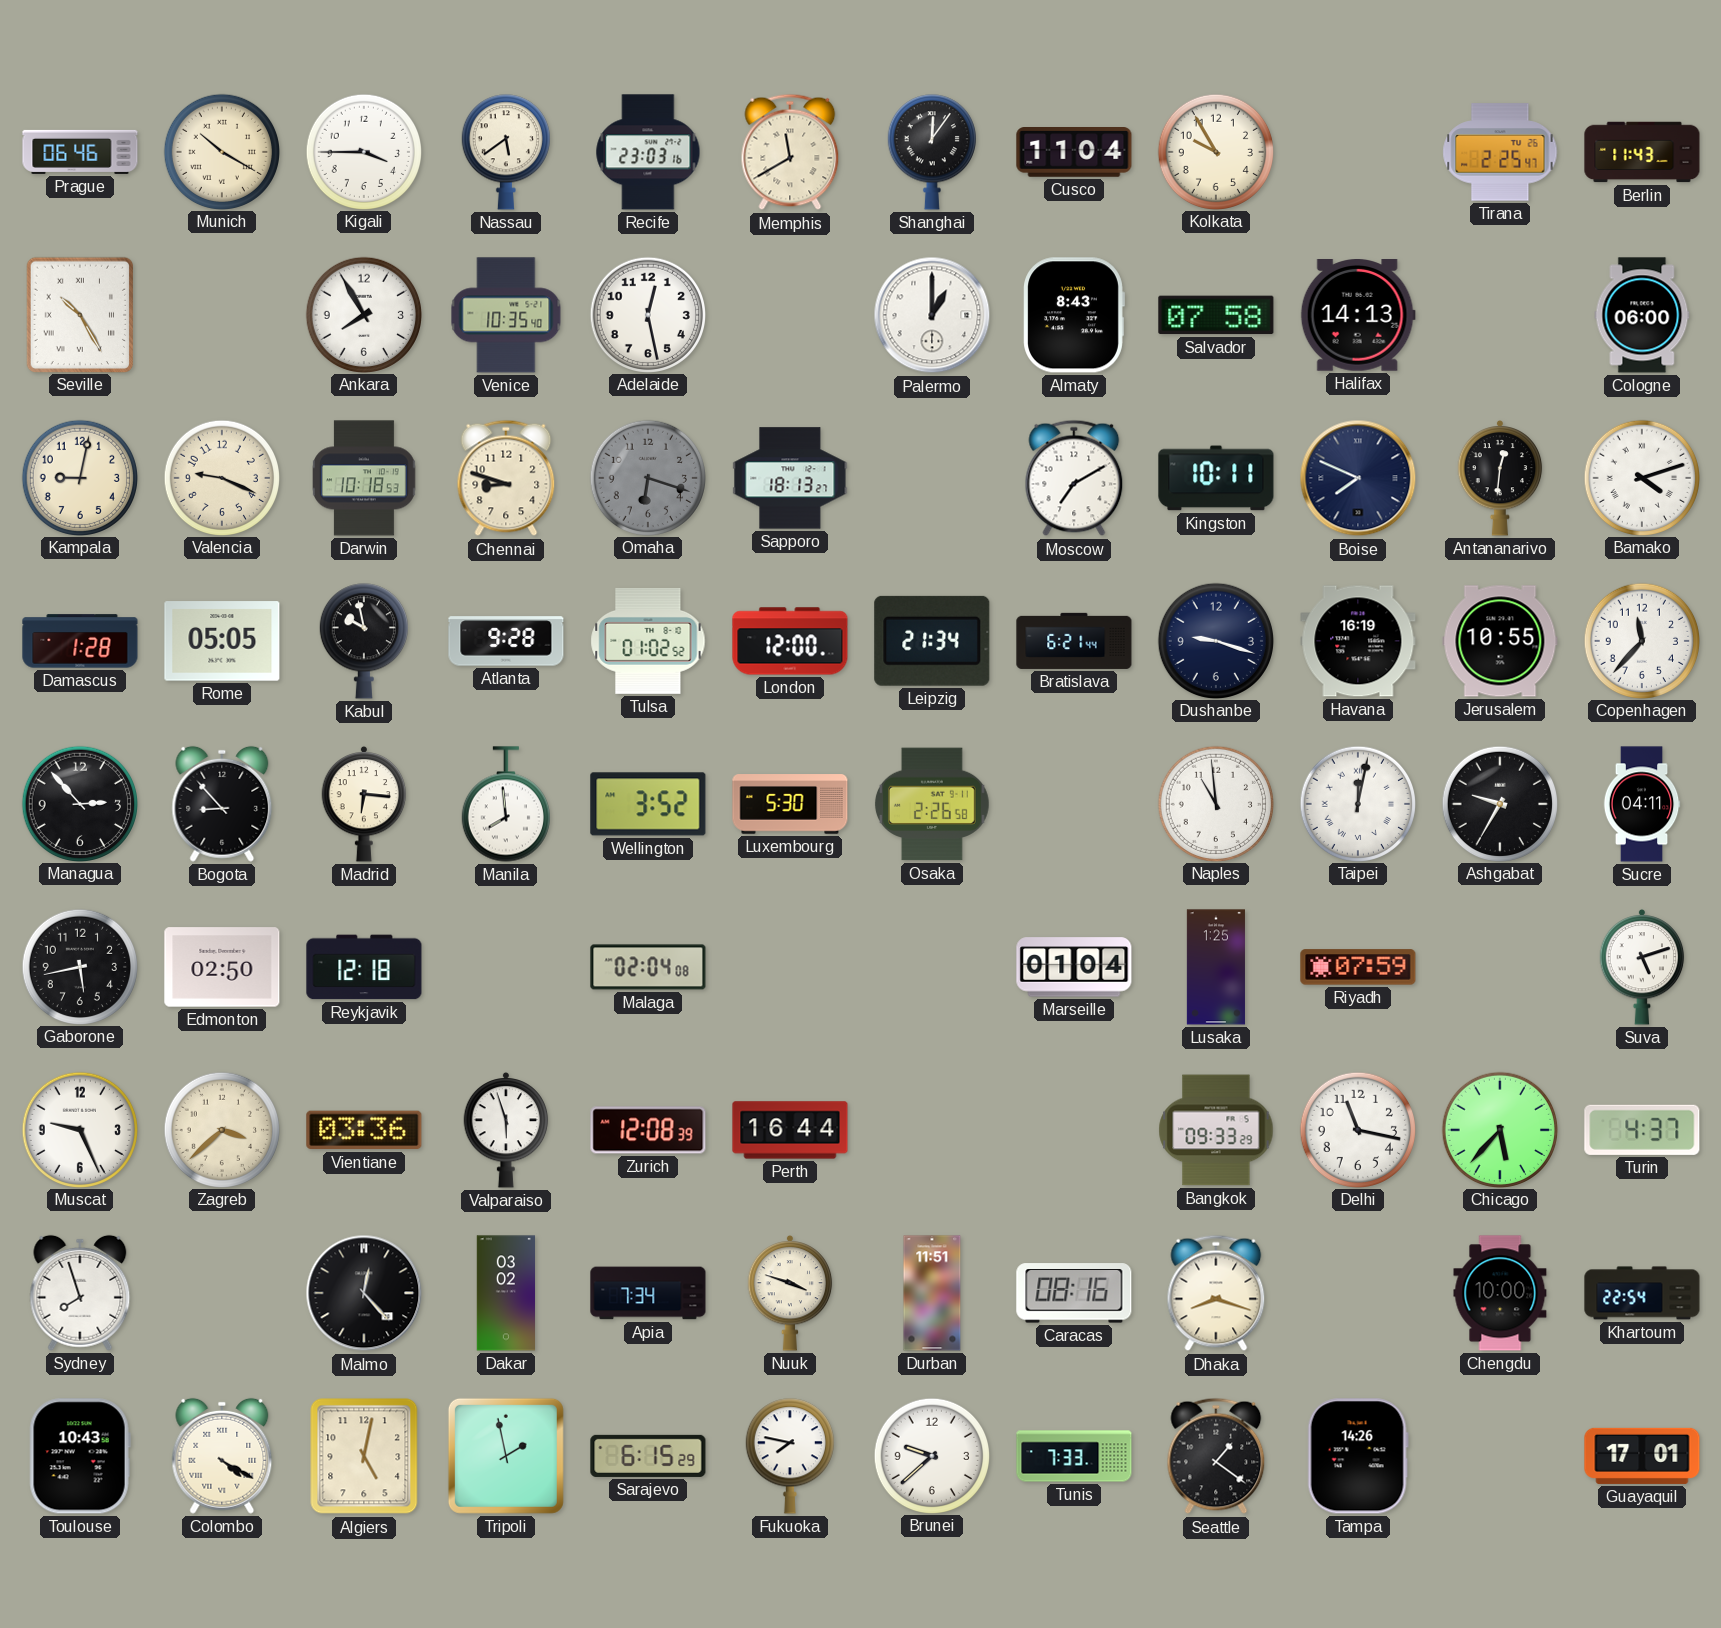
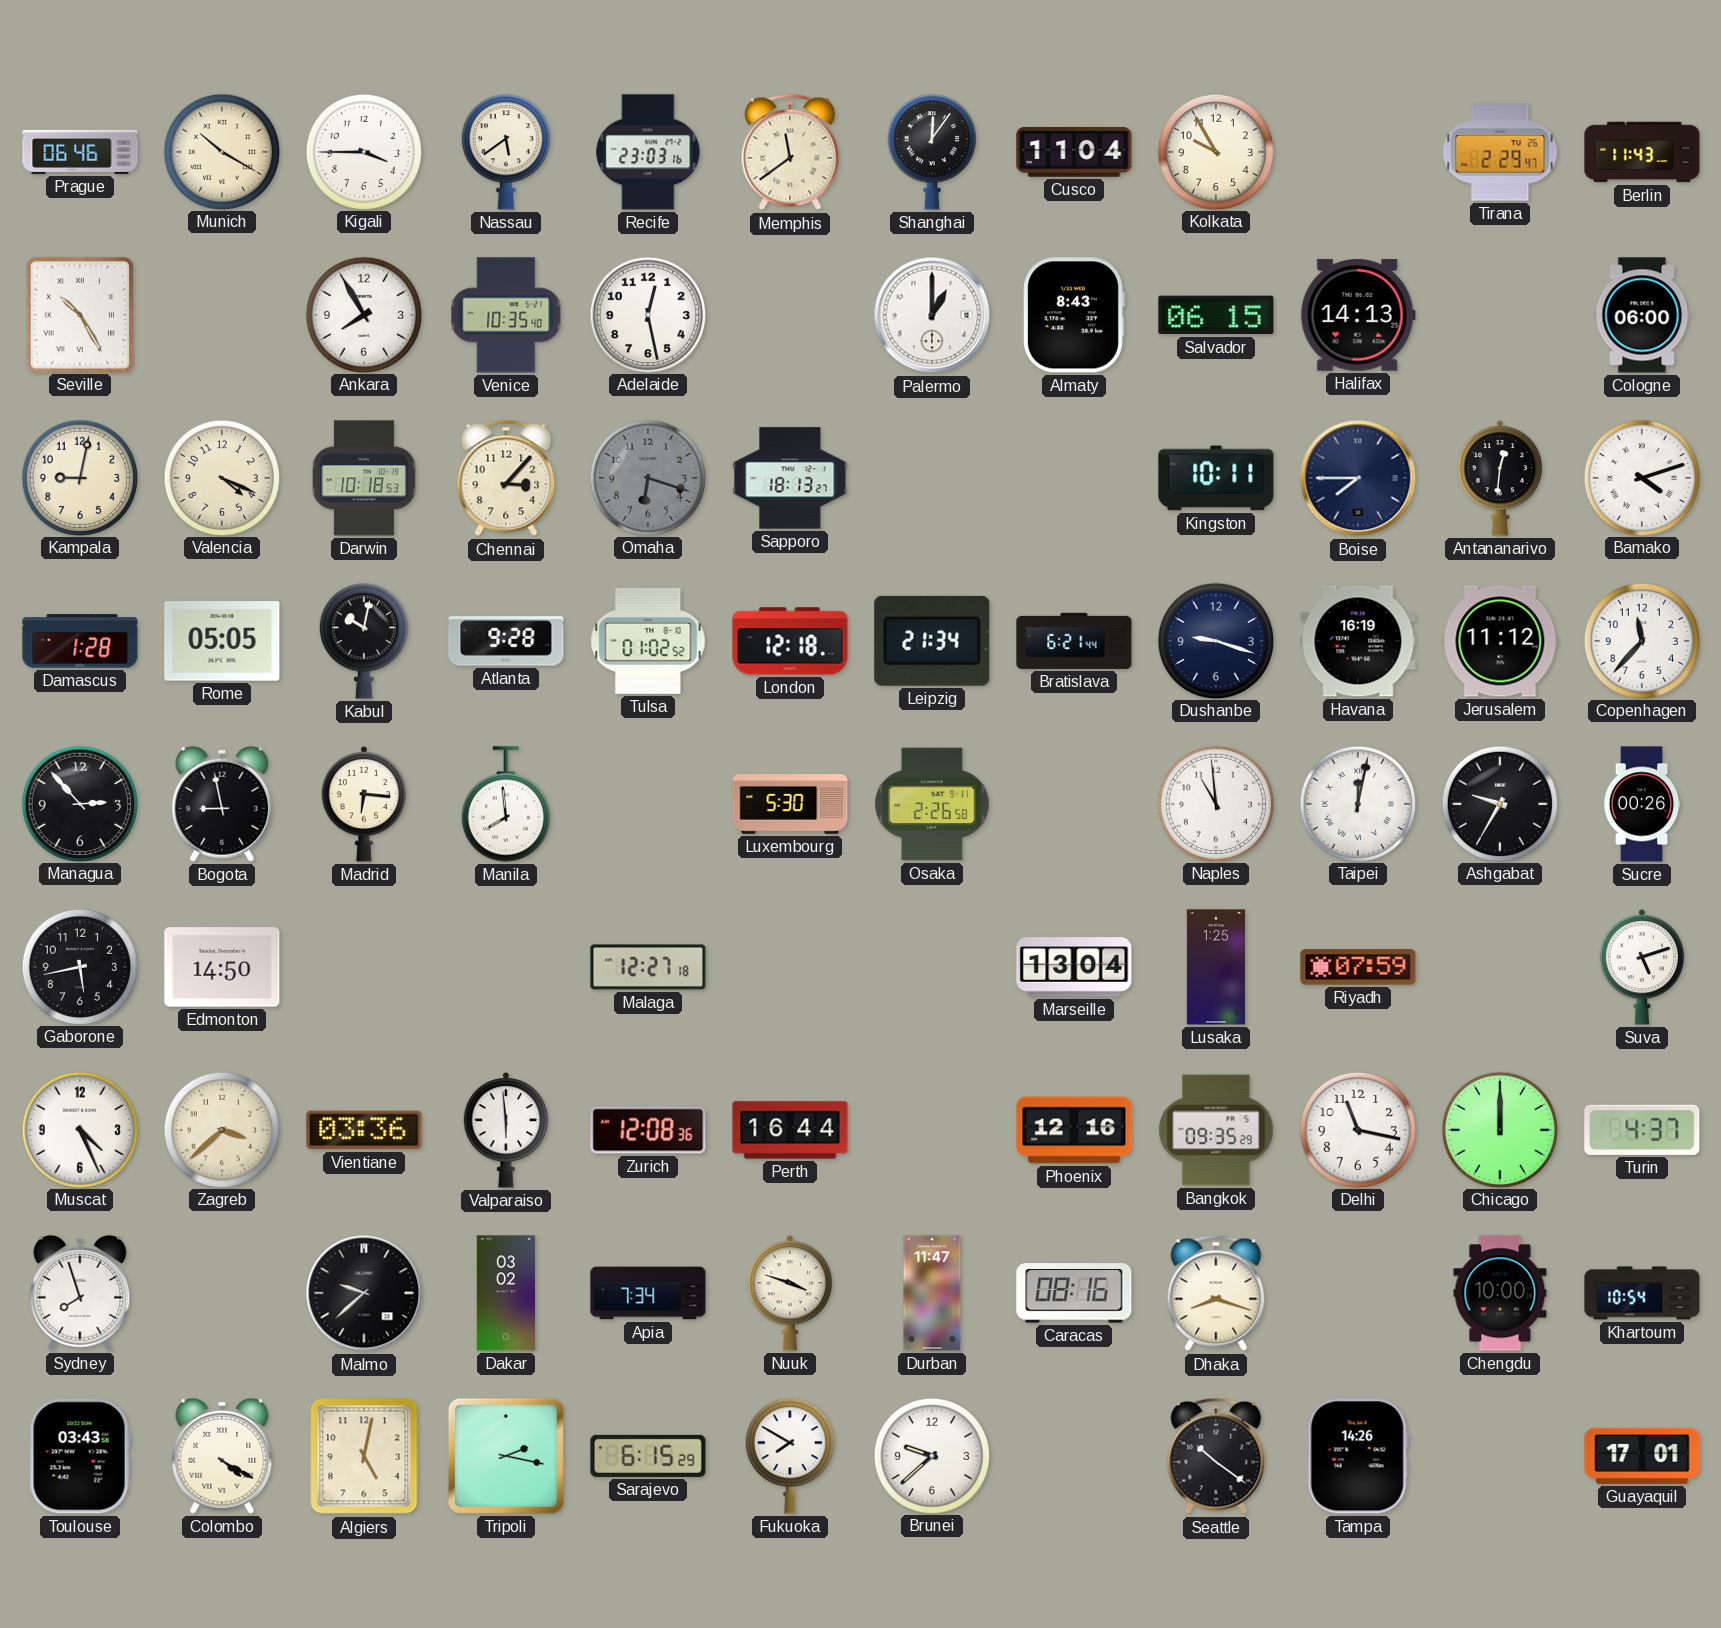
Memphis: 11:40 -> 11:39
Tirana: 2:25 -> 2:29
Salvador: 07:58 -> 06:15
Valencia: 9:19 -> 4:19
Chennai: 8:48 -> 3:07
Moscow: 7:10 -> none
Boise: 7:49 -> 7:45
Kabul: 9:58 -> 10:02
London: 12:00 -> 12:18
Jerusalem: 10:55 -> 11:12
Bogota: 8:53 -> 8:58
Wellington: 3:52 -> none
Sucre: 04:11 -> 00:26
Edmonton: 02:50 -> 14:50
Reykjavik: 12:18 -> none
Malaga: 02:04 -> 12:27
Marseille: 01:04 -> 13:04
Muscat: 9:26 -> 4:26
Valparaiso: 5:57 -> 5:59
Zurich: 12:08:39 -> 12:08:36
Phoenix: none -> 12:16
Bangkok: 09:33 -> 09:35
Chicago: 5:37 -> 12:00
Malmo: 12:23 -> 9:38
Durban: 11:51 -> 11:47
Khartoum: 22:54 -> 10:54
Toulouse: 10:43 -> 03:43
Tripoli: 1:58 -> 2:17
Fukuoka: 7:47 -> 7:50
Tunis: 7:33 -> none
Seattle: 1:21 -> 10:21
